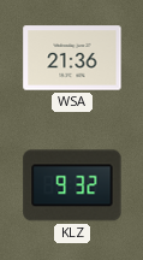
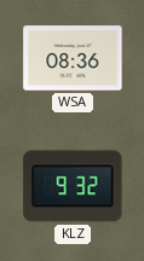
WSA: 21:36 -> 08:36
